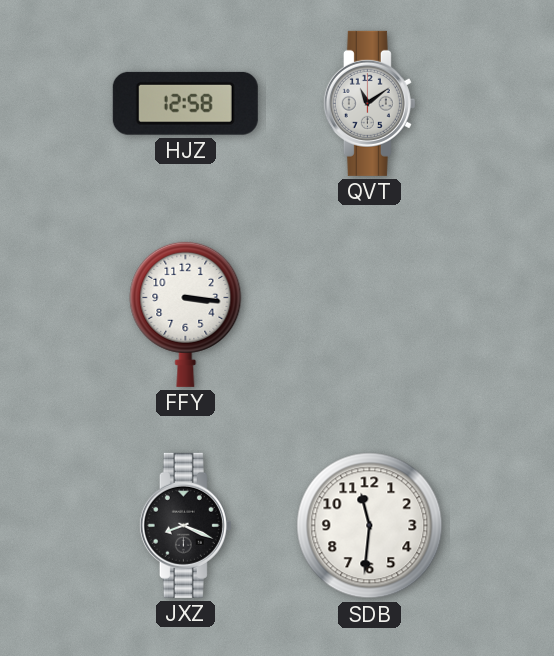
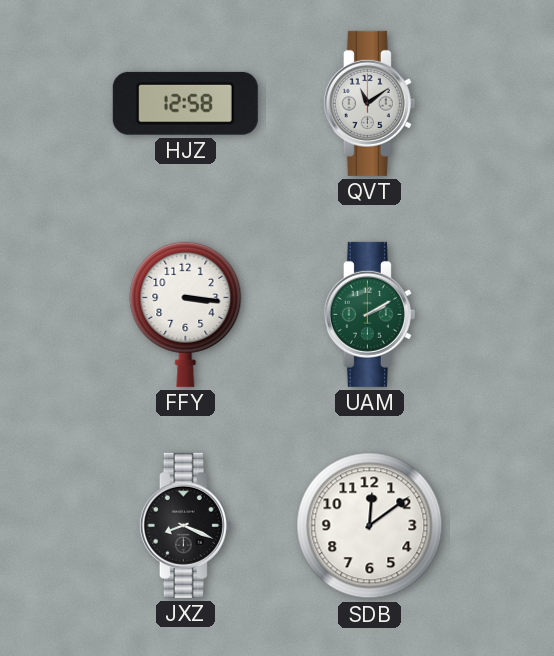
UAM: none -> 2:10
SDB: 11:31 -> 12:09
